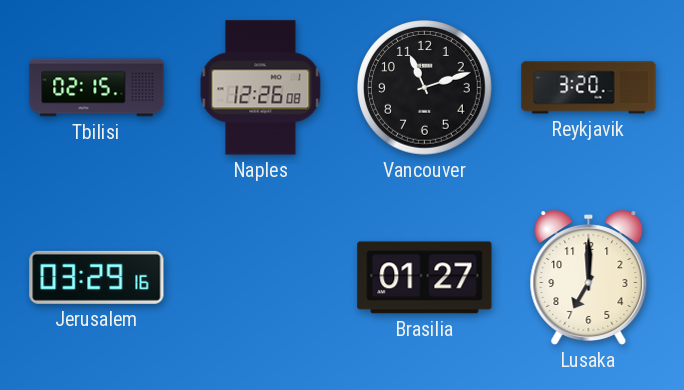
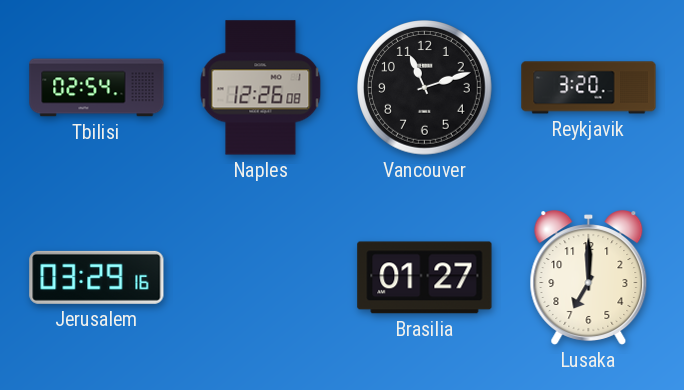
Tbilisi: 02:15 -> 02:54
